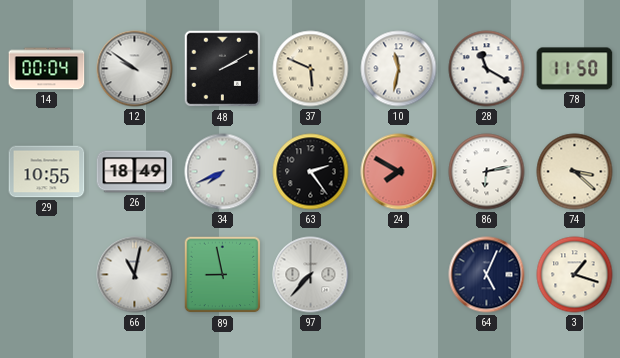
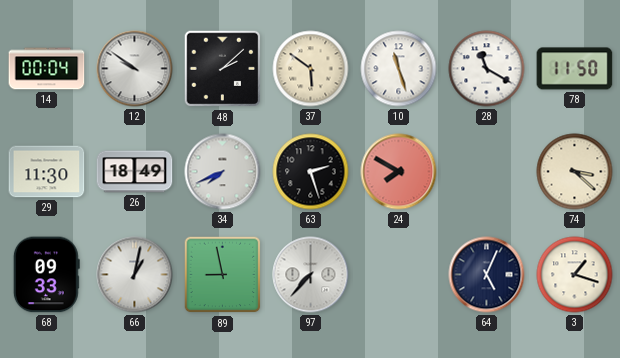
48: 2:10 -> 2:08
37: 5:49 -> 5:51
10: 11:32 -> 11:27
29: 10:55 -> 11:30
63: 2:24 -> 2:27
86: 6:13 -> none
68: none -> 09:33
66: 11:02 -> 1:02
